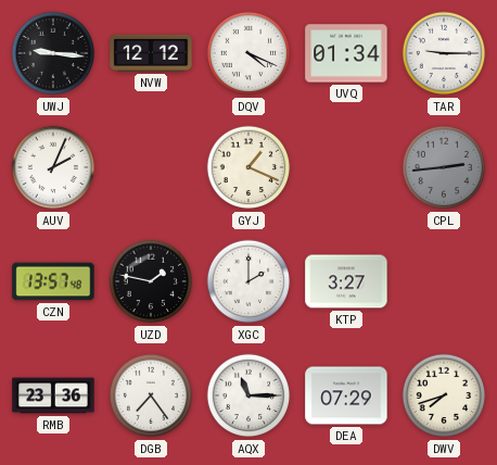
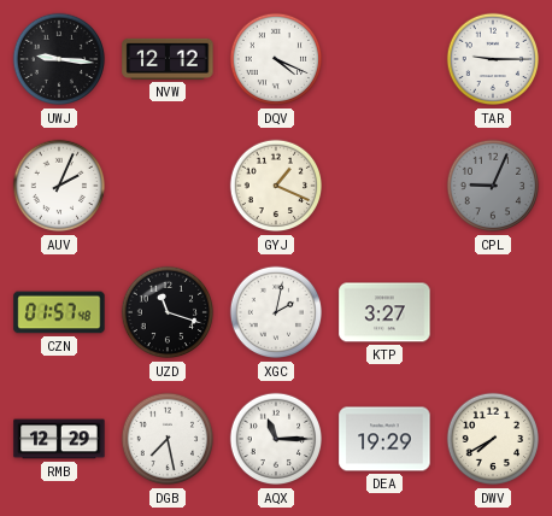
UVQ: 01:34 -> none
CPL: 2:44 -> 9:04
CZN: 13:57 -> 01:57
UZD: 1:47 -> 11:18
XGC: 2:00 -> 2:02
RMB: 23:36 -> 12:29
DGB: 7:24 -> 7:28
DEA: 07:29 -> 19:29
DWV: 7:42 -> 7:40
